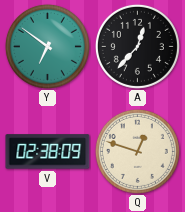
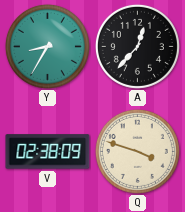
Y: 6:51 -> 8:35
Q: 12:48 -> 3:48
